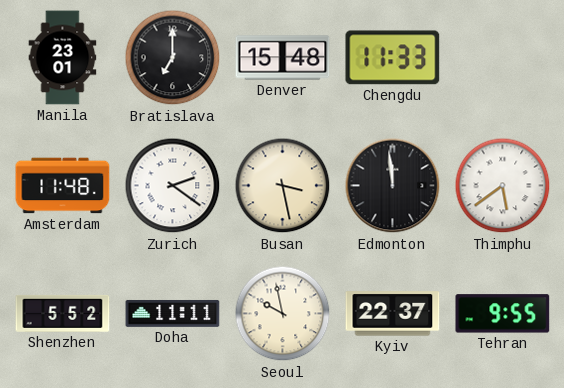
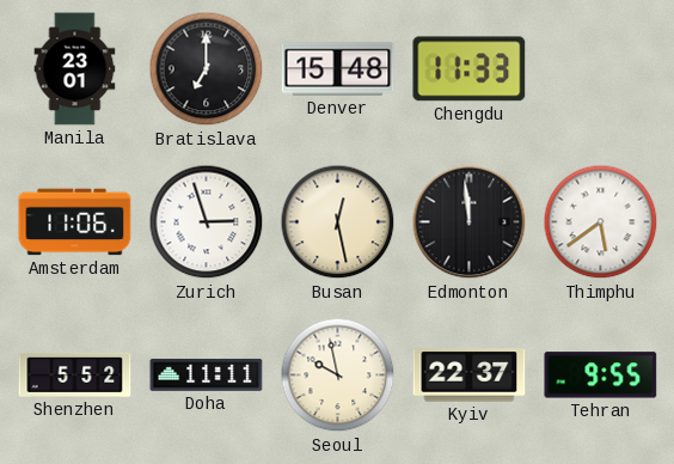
Amsterdam: 11:48 -> 11:06
Zurich: 2:21 -> 2:57
Busan: 3:28 -> 12:28
